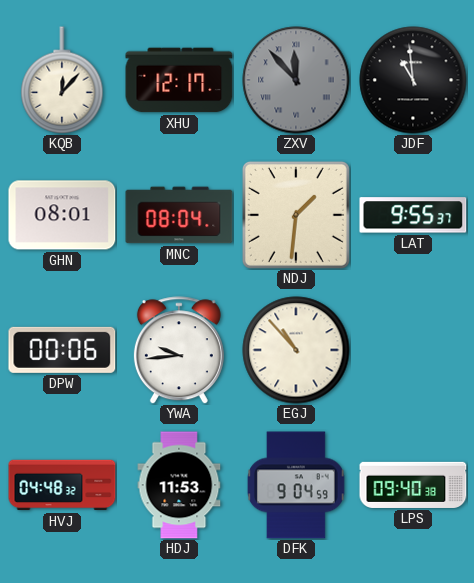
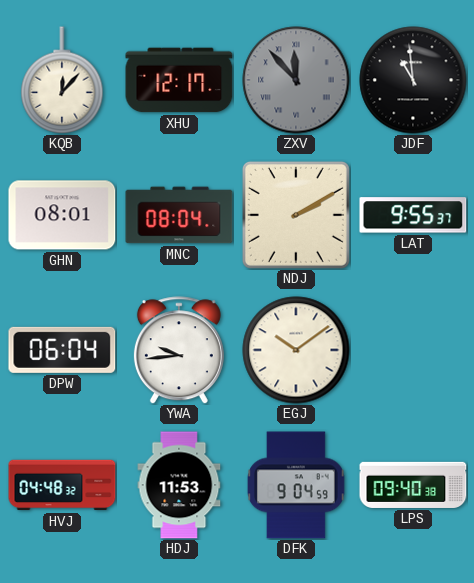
NDJ: 1:31 -> 2:10
DPW: 00:06 -> 06:04
EGJ: 10:53 -> 10:09
